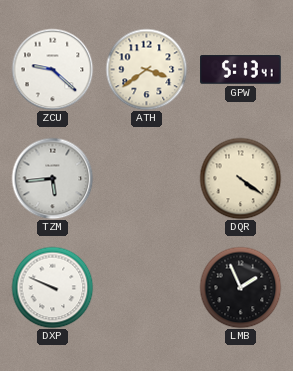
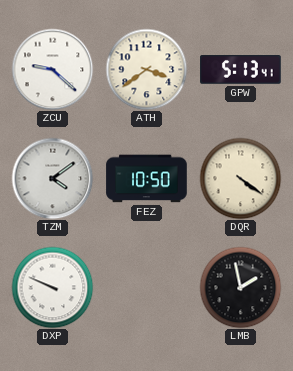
TZM: 5:44 -> 4:09
FEZ: none -> 10:50
LMB: 1:56 -> 1:58
